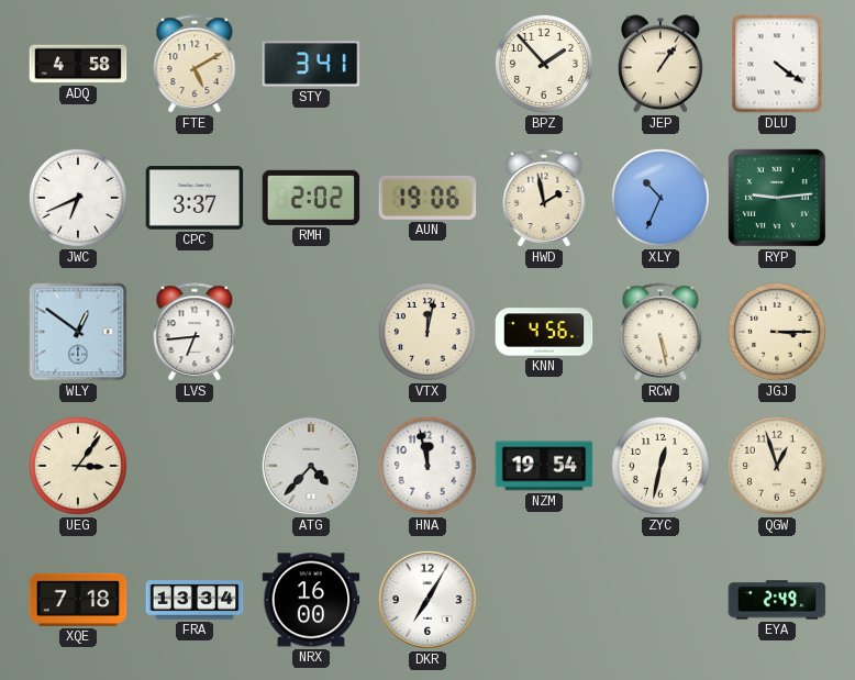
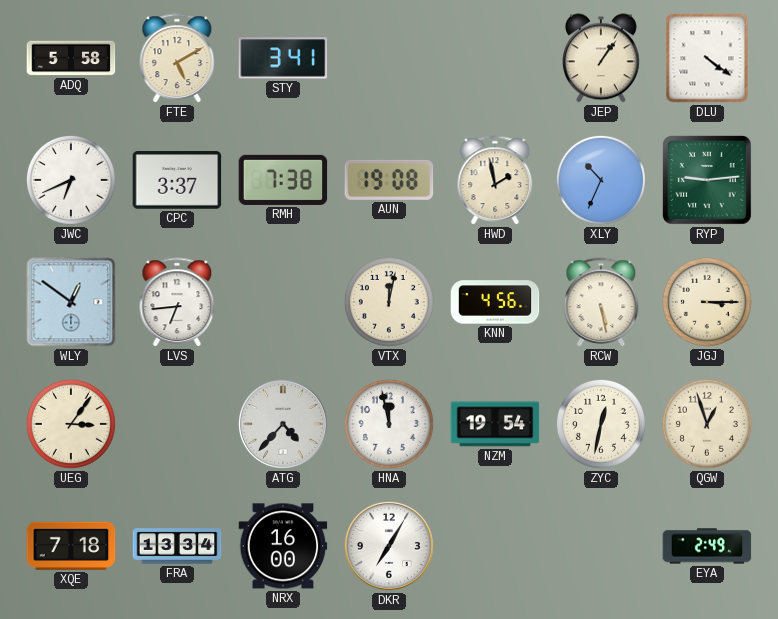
ADQ: 4:58 -> 5:58
BPZ: 1:53 -> none
RMH: 2:02 -> 7:38
AUN: 19:06 -> 19:08
